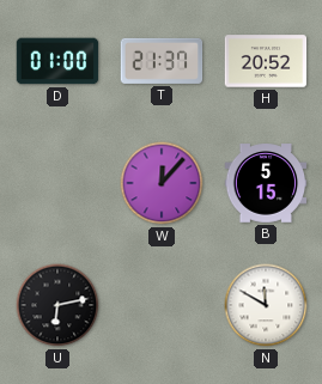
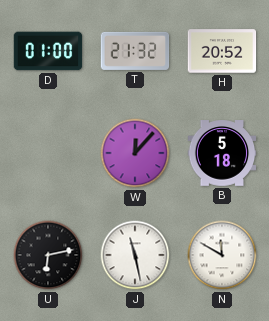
T: 21:37 -> 21:32
B: 5:15 -> 5:18
J: none -> 11:28
